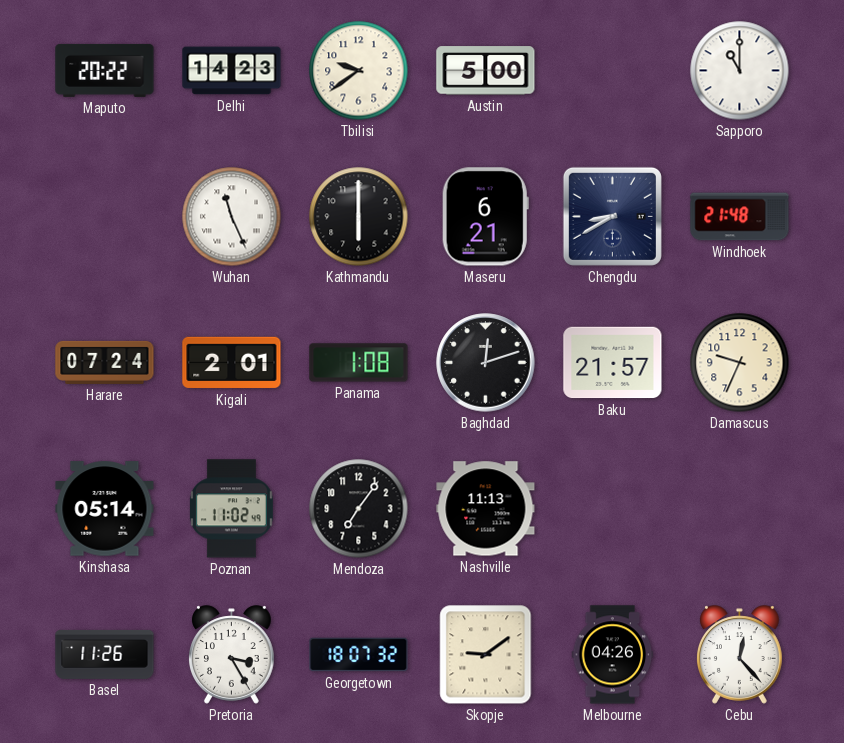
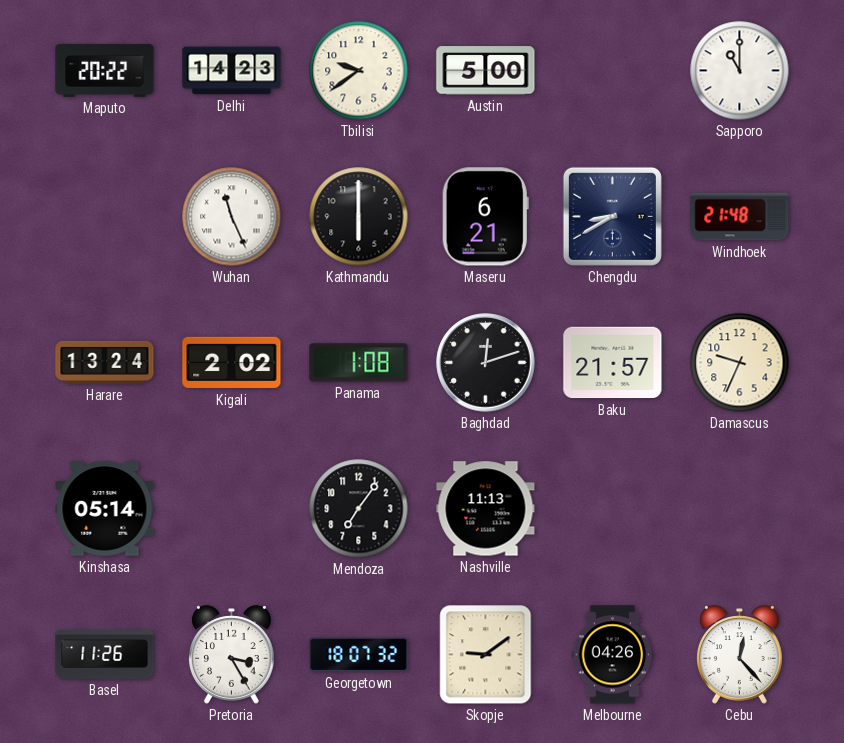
Harare: 07:24 -> 13:24
Kigali: 2:01 -> 2:02
Poznan: 11:02 -> none
